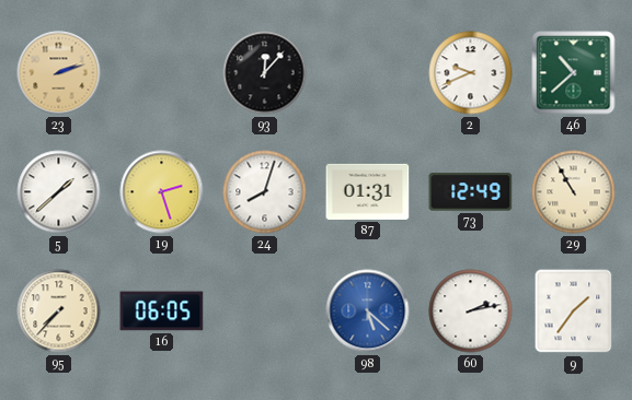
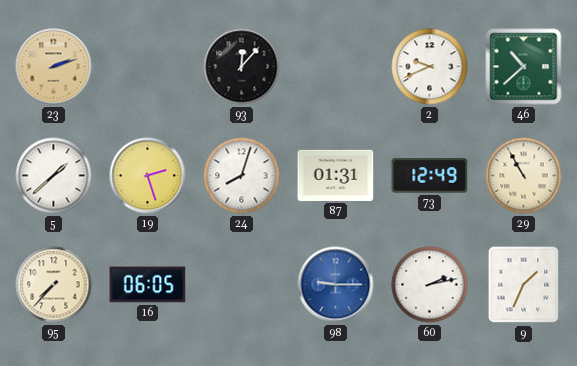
98: 5:22 -> 9:15
9: 1:36 -> 1:34
